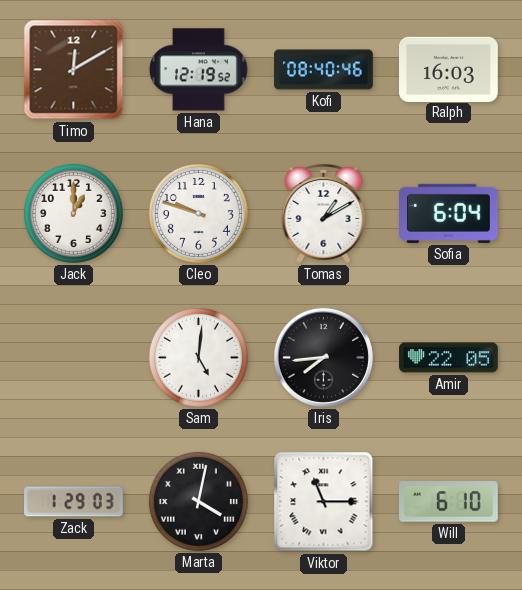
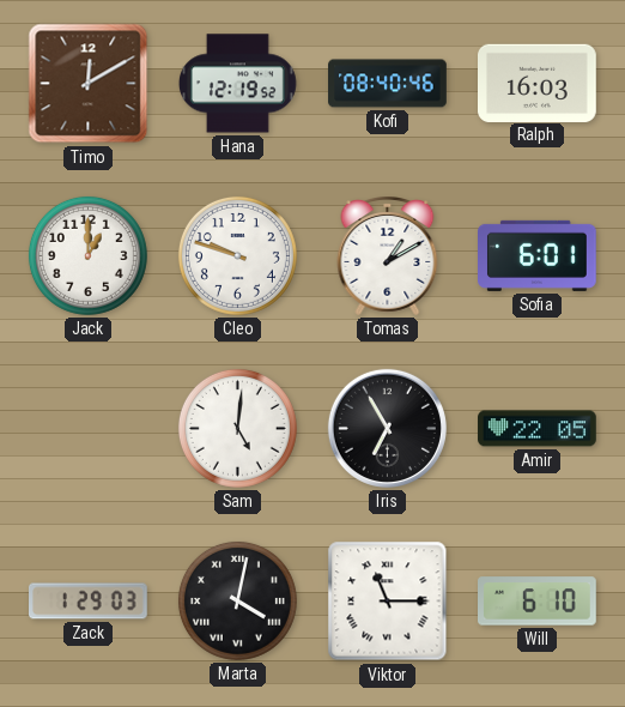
Sofia: 6:04 -> 6:01
Iris: 7:44 -> 6:55
